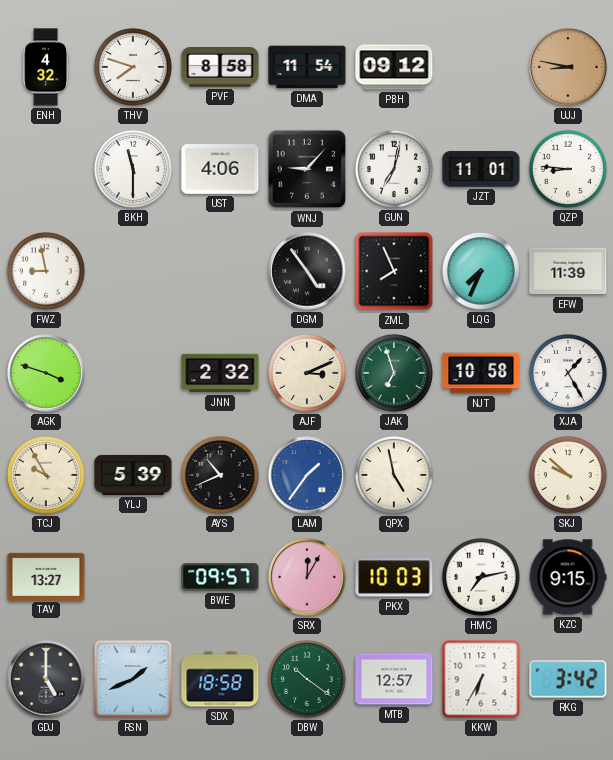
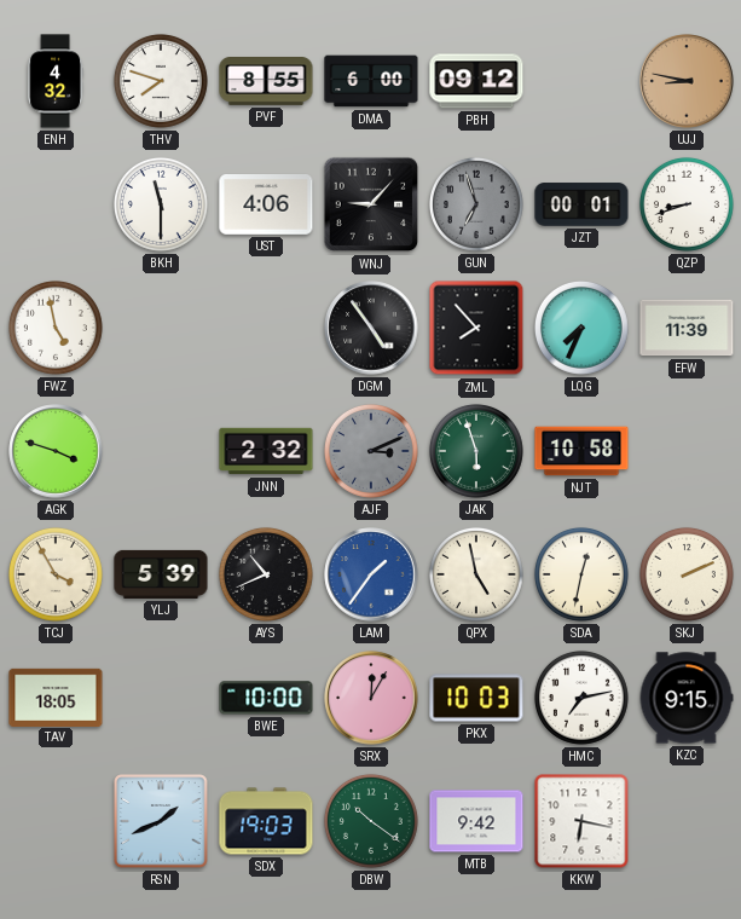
PVF: 8:58 -> 8:55
DMA: 11:54 -> 6:00
GUN: 7:02 -> 6:57
GUN dial: white -> grey
JZT: 11:01 -> 00:01
QZP: 8:46 -> 8:42
FWZ: 8:58 -> 4:58
ZML: 7:56 -> 7:53
AJF dial: cream -> grey
JAK: 6:57 -> 5:57
XJA: 1:25 -> none
TCJ: 9:55 -> 3:55
SDA: none -> 12:32
SKJ: 9:52 -> 2:11
TAV: 13:27 -> 18:05
BWE: 09:57 -> 10:00
GDJ: 5:00 -> none
SDX: 18:58 -> 19:03
MTB: 12:57 -> 9:42
KKW: 6:35 -> 6:17
RKG: 3:42 -> none
